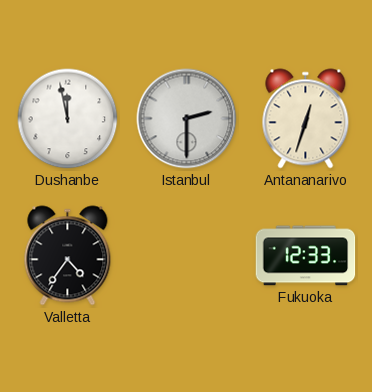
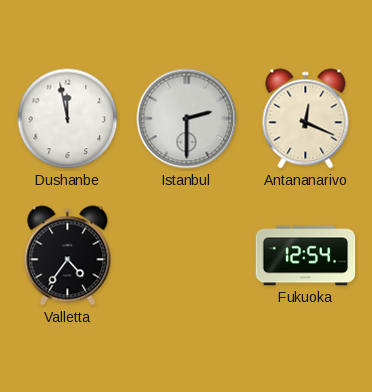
Antananarivo: 12:33 -> 12:19
Fukuoka: 12:33 -> 12:54
